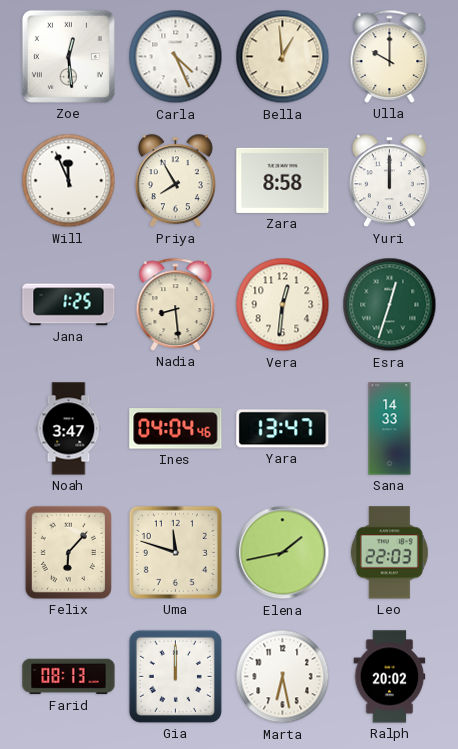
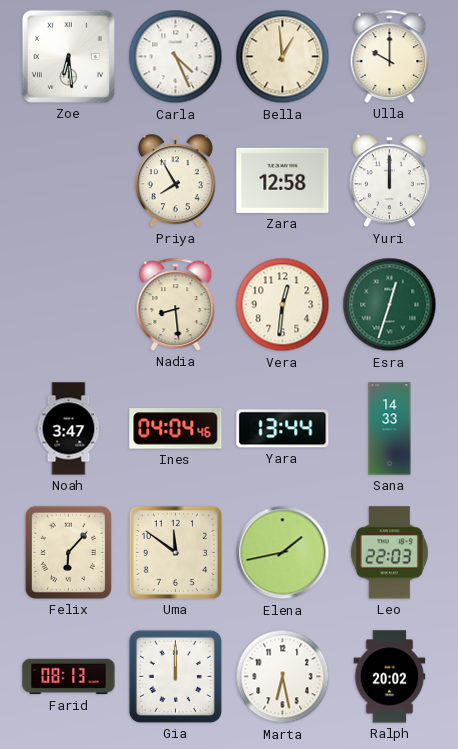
Zoe: 12:29 -> 6:29
Will: 11:56 -> none
Zara: 8:58 -> 12:58
Jana: 1:25 -> none
Yara: 13:47 -> 13:44
Uma: 11:48 -> 11:51
